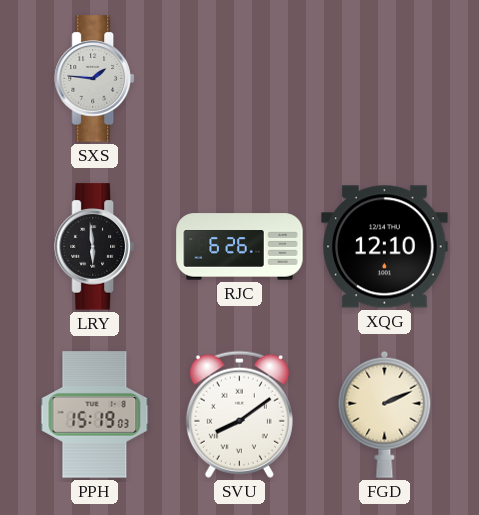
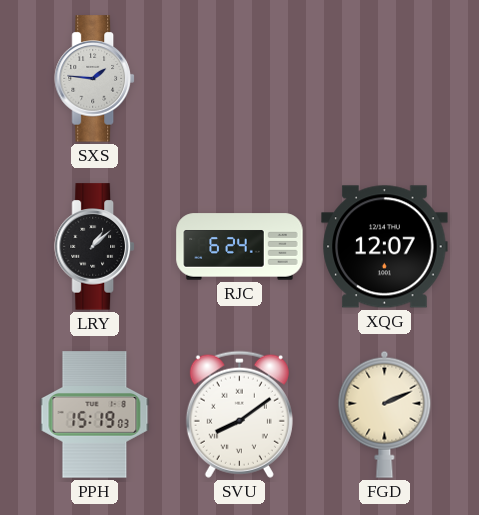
LRY: 5:59 -> 1:08
RJC: 6:26 -> 6:24
XQG: 12:10 -> 12:07
